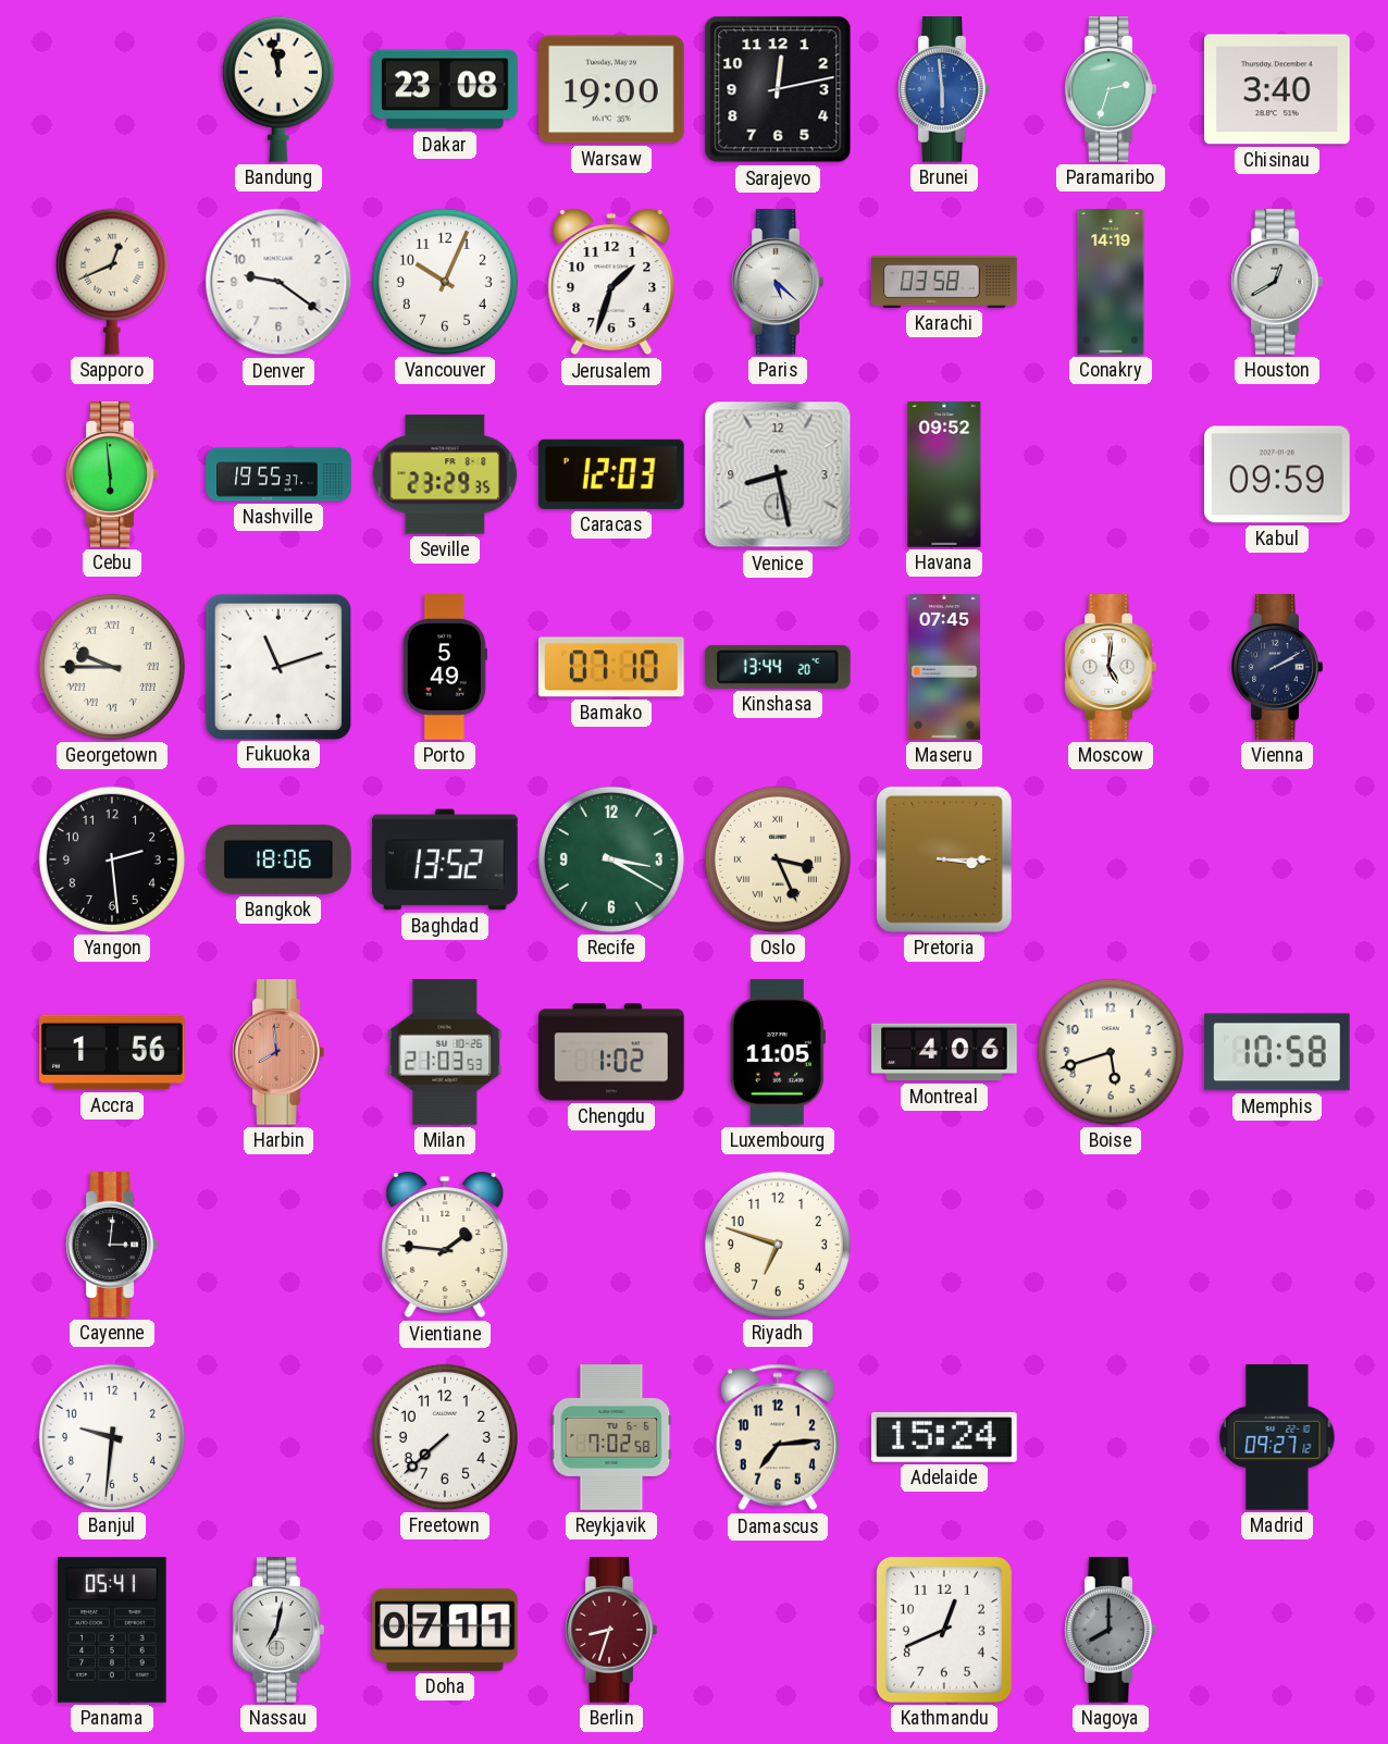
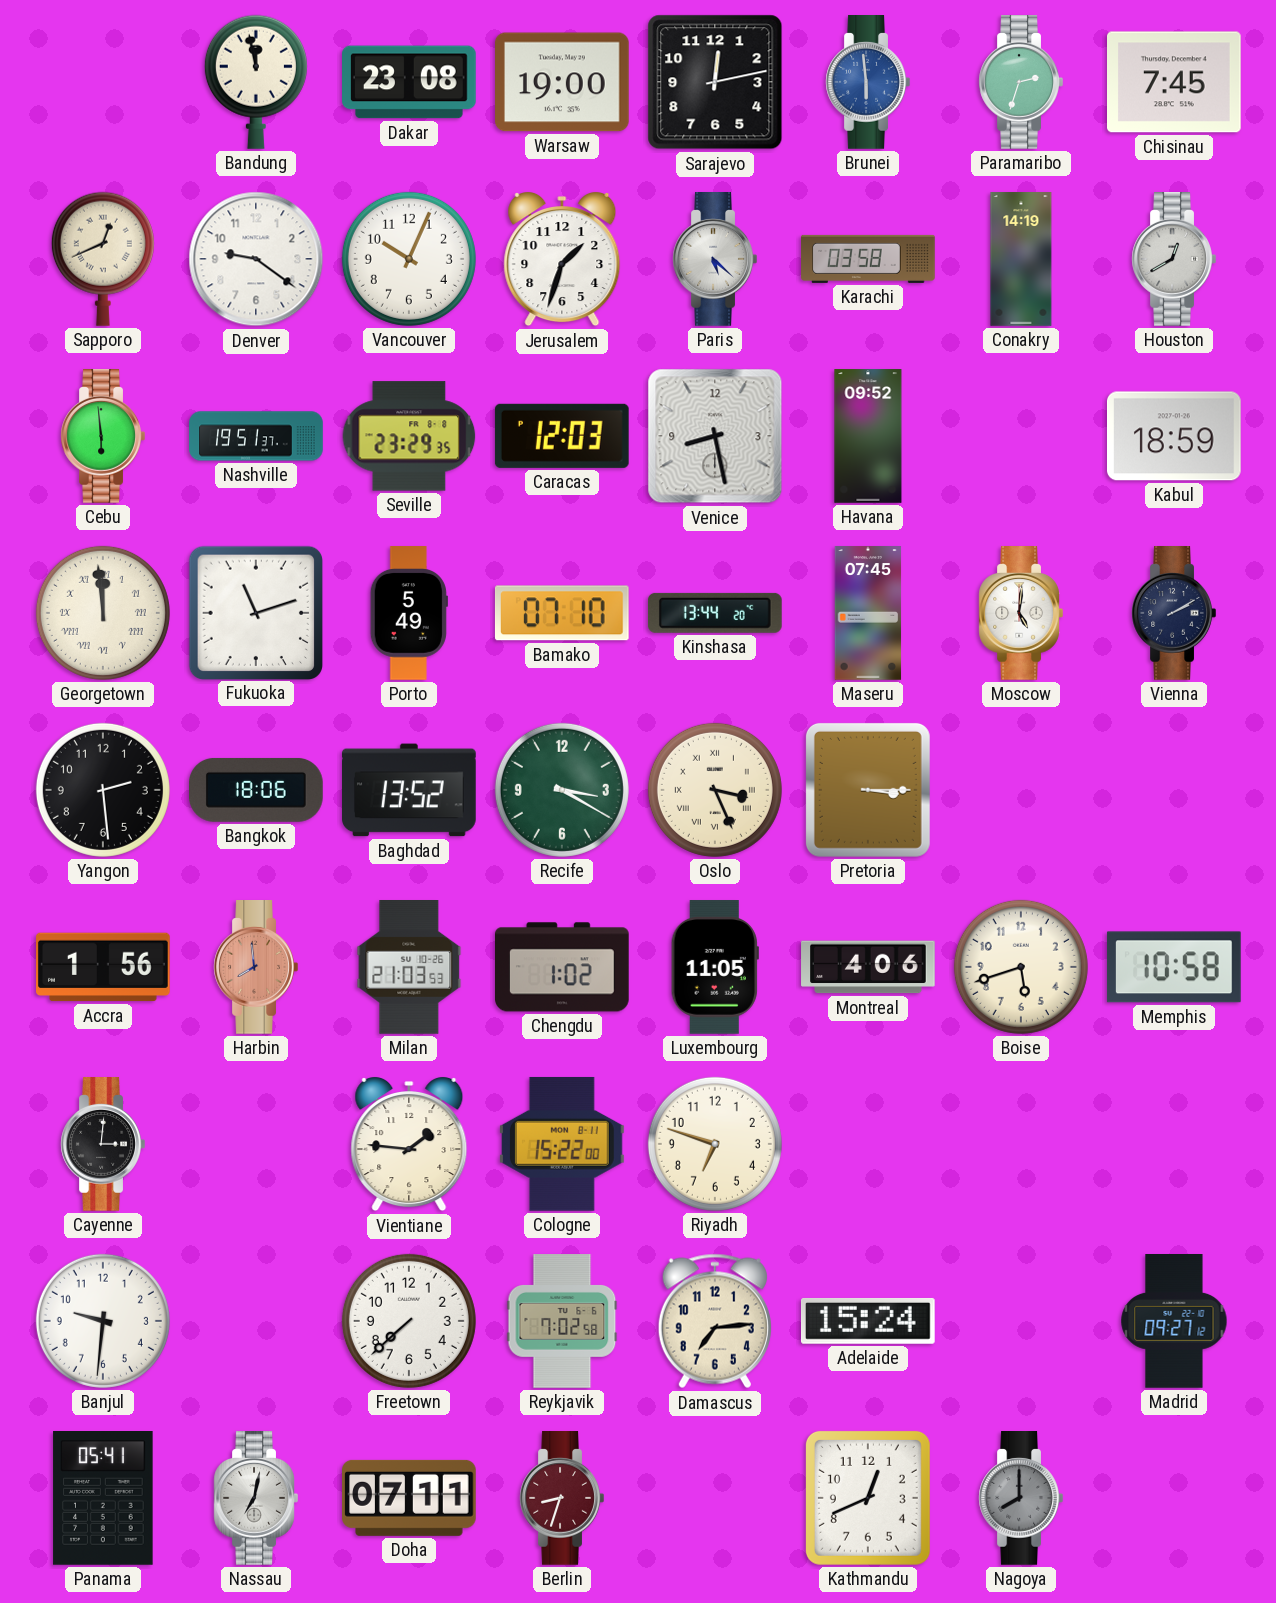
Chisinau: 3:40 -> 7:45
Nashville: 19:55 -> 19:51
Kabul: 09:59 -> 18:59
Georgetown: 9:45 -> 11:59
Cologne: none -> 15:22
